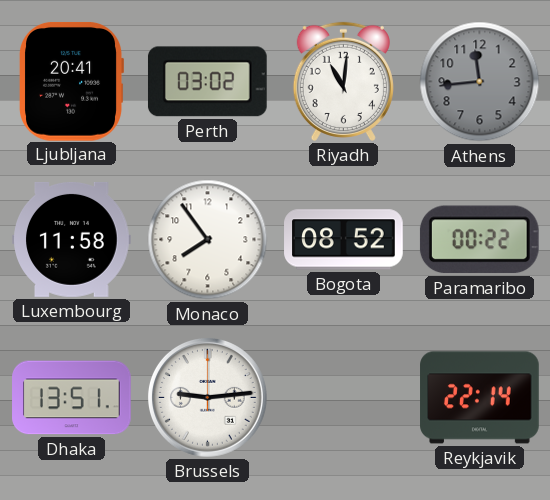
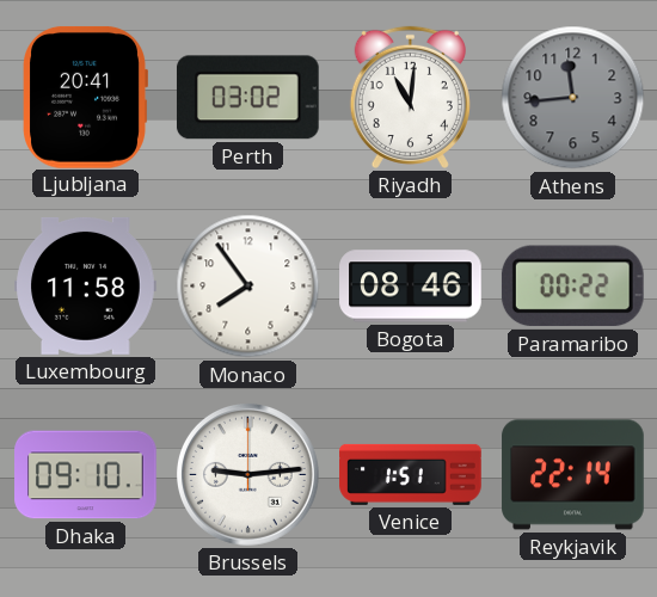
Bogota: 08:52 -> 08:46
Dhaka: 13:51 -> 09:10
Venice: none -> 1:51
